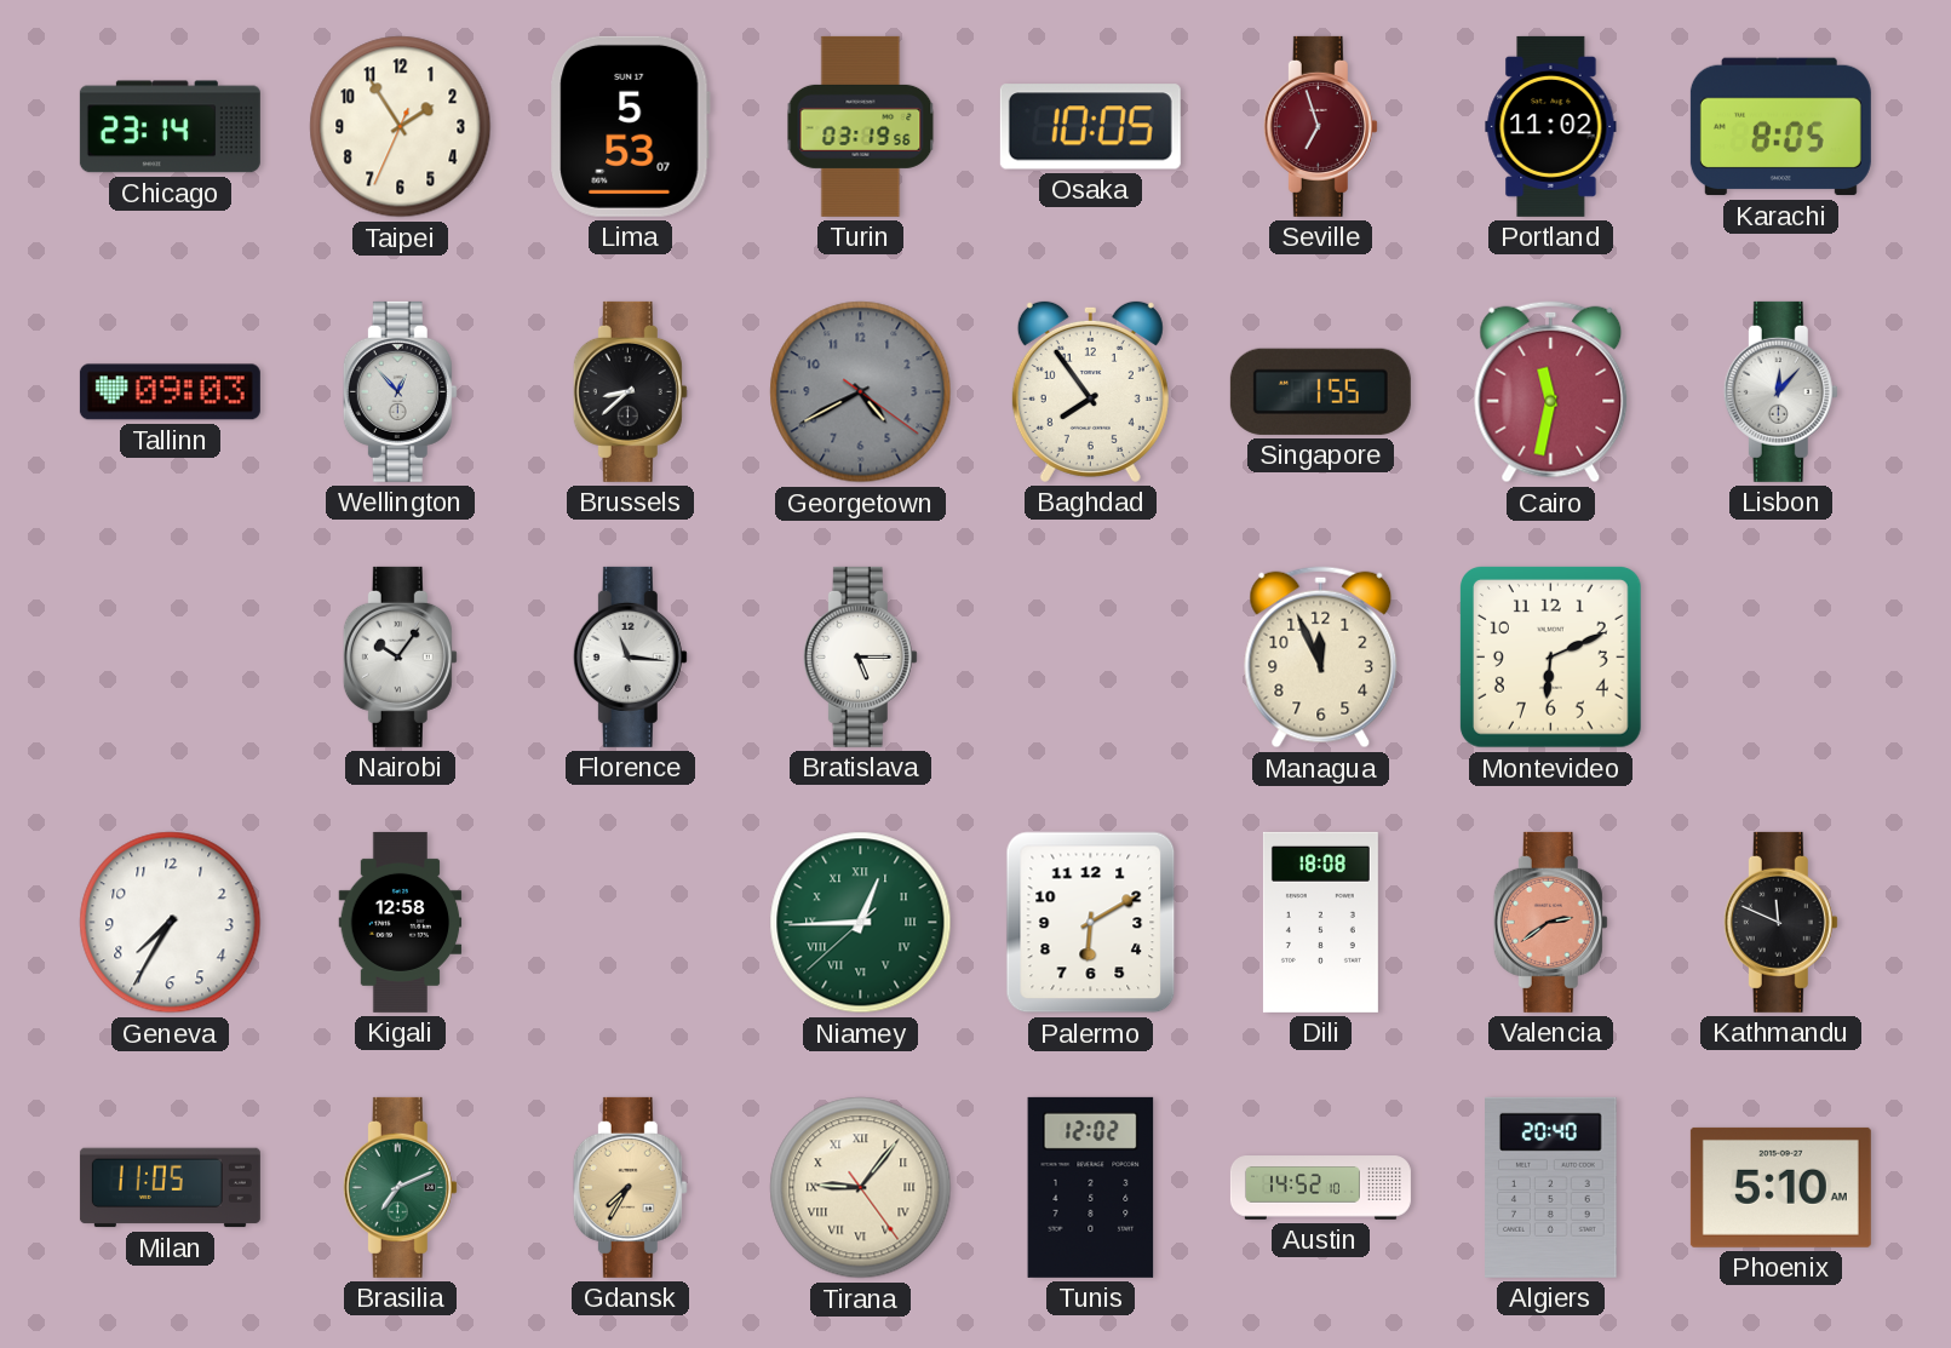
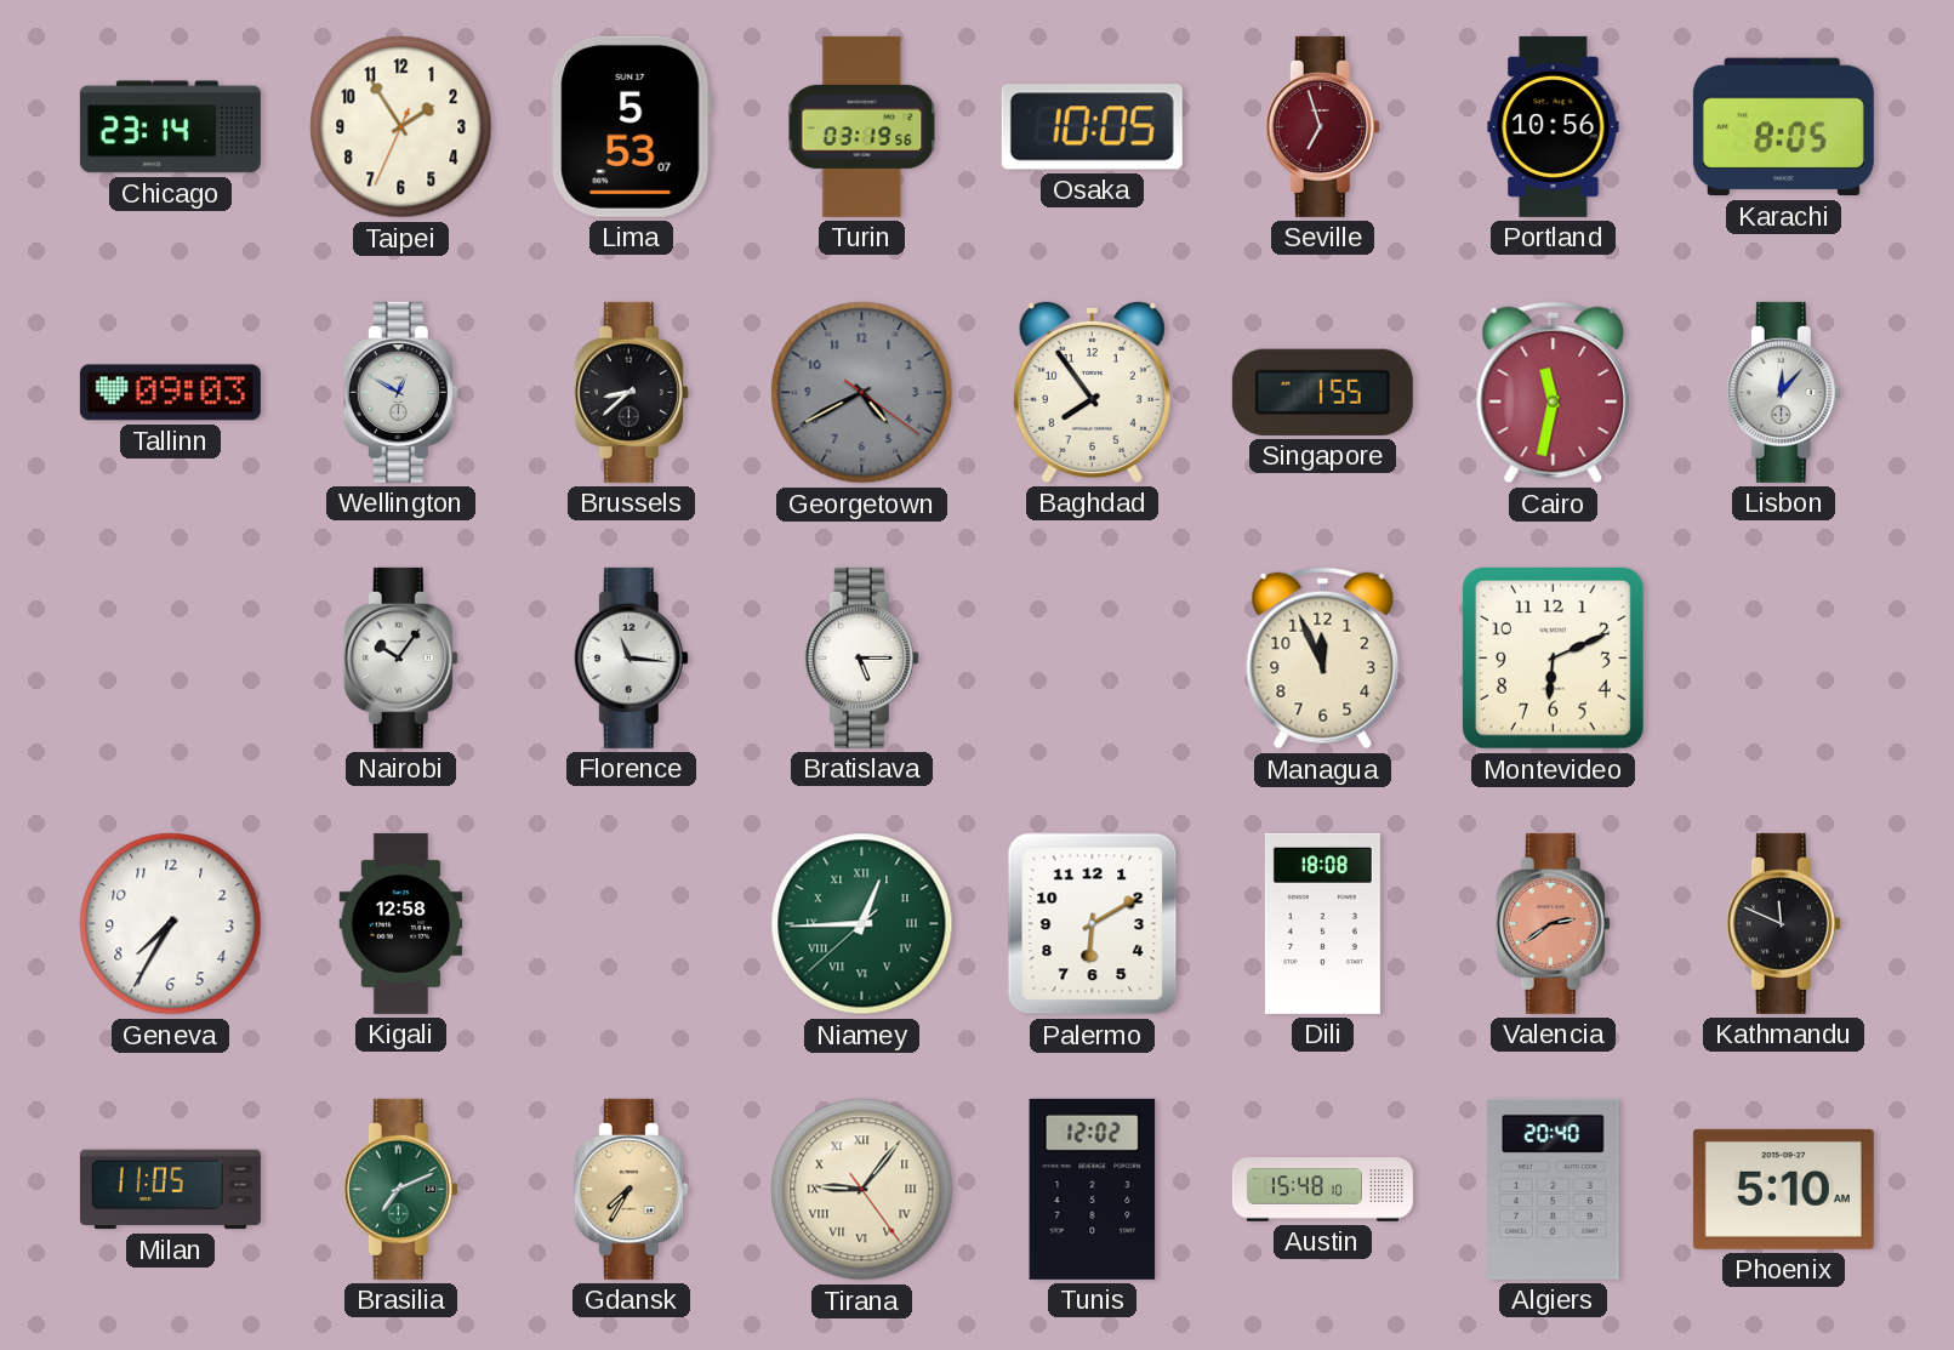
Portland: 11:02 -> 10:56
Wellington: 12:53 -> 12:50
Austin: 14:52 -> 15:48
